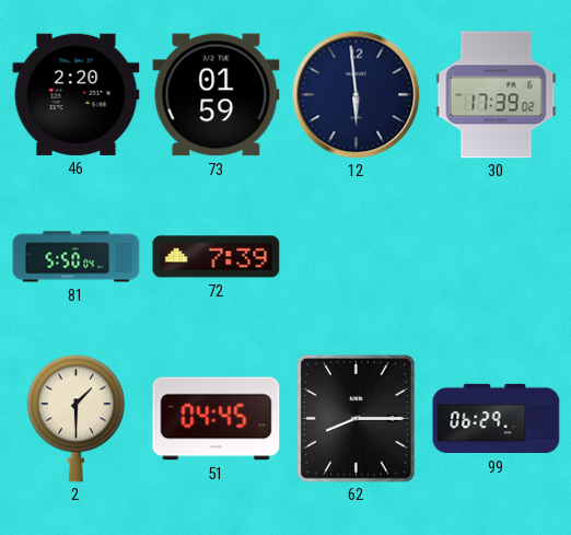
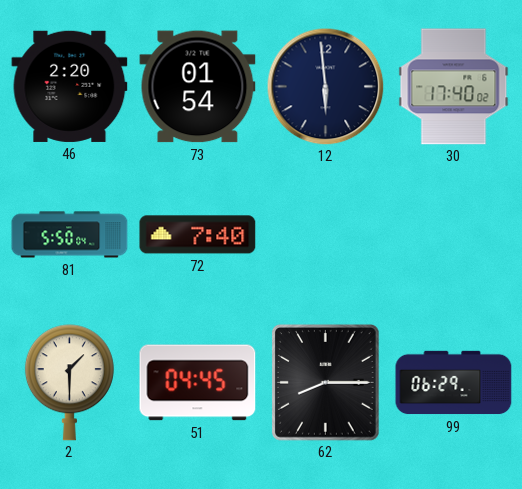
73: 01:59 -> 01:54
30: 17:39 -> 17:40
72: 7:39 -> 7:40
